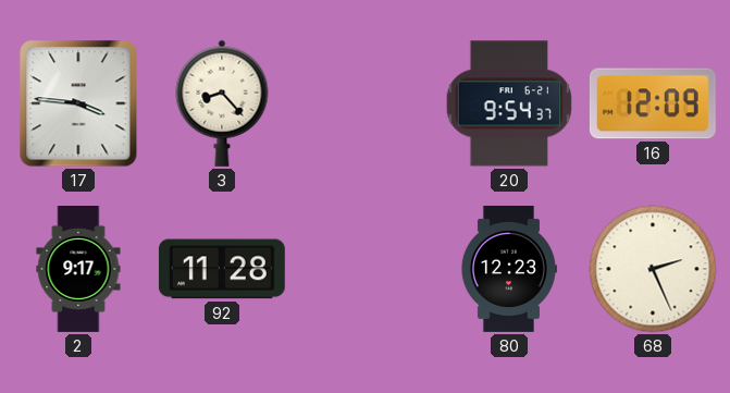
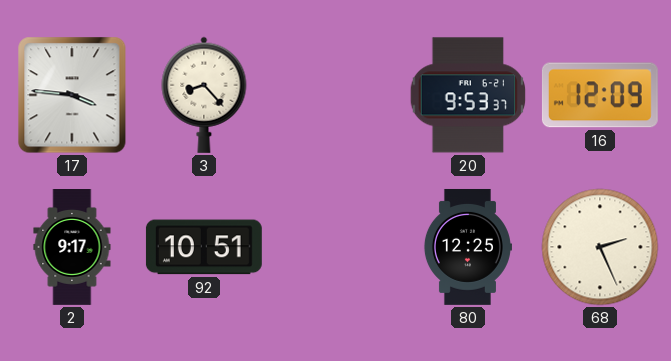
20: 9:54 -> 9:53
92: 11:28 -> 10:51
80: 12:23 -> 12:25
